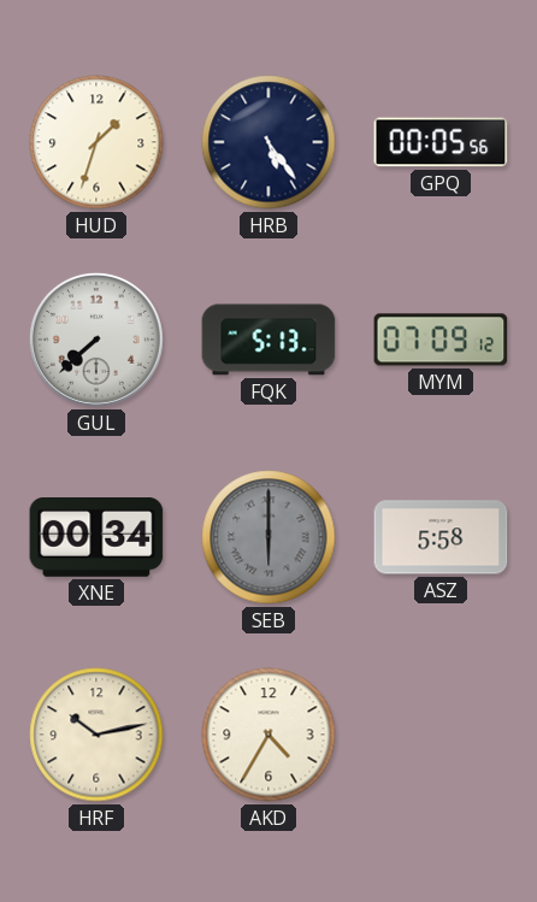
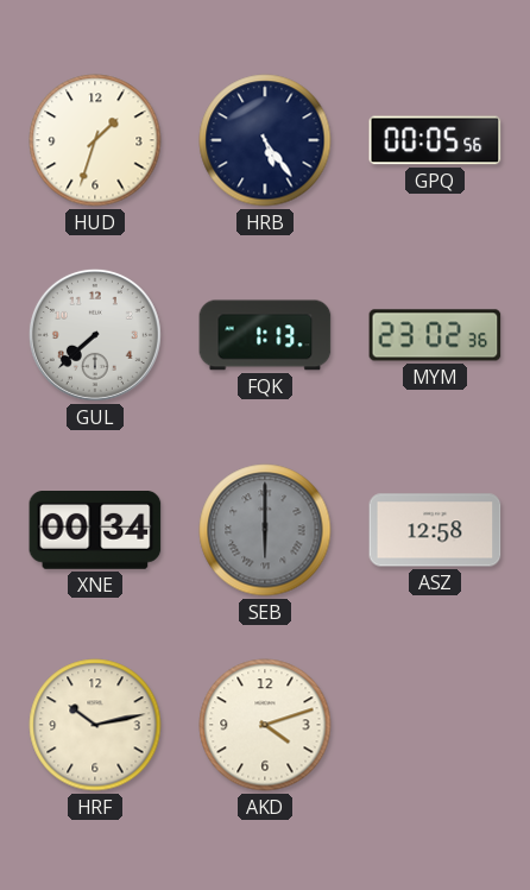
FQK: 5:13 -> 1:13
MYM: 07:09 -> 23:02
ASZ: 5:58 -> 12:58
AKD: 4:35 -> 4:12
